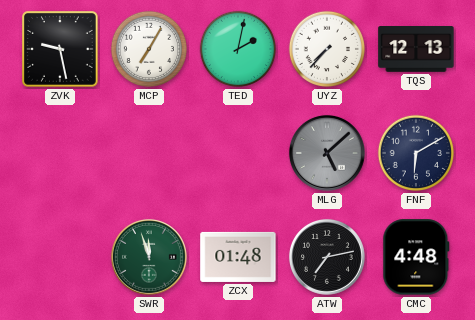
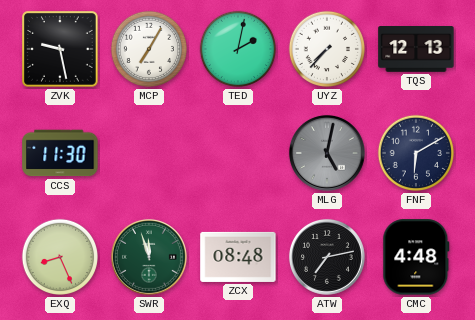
CCS: none -> 11:30
MLG: 5:08 -> 5:02
EXQ: none -> 8:26
ZCX: 01:48 -> 08:48
